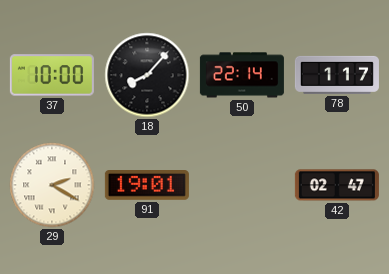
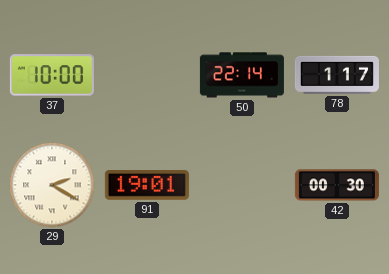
18: 8:07 -> none
42: 02:47 -> 00:30
